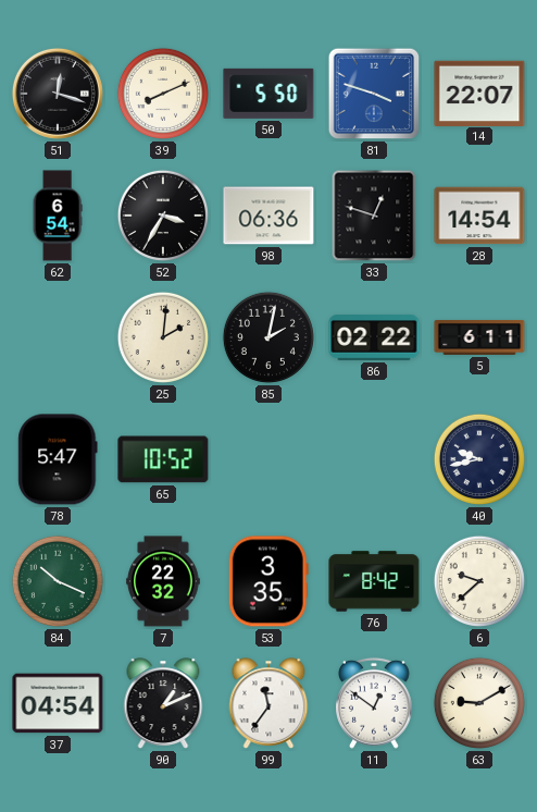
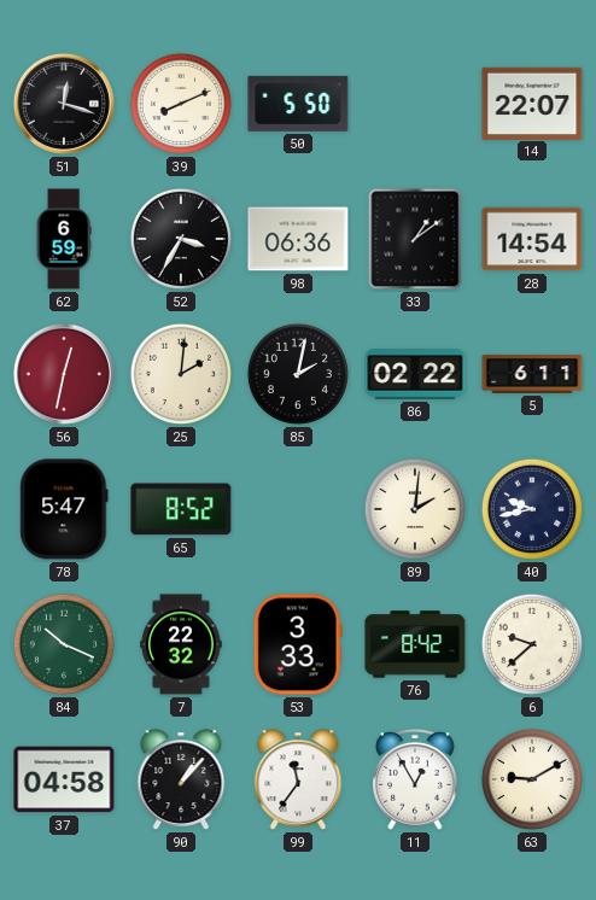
81: 3:48 -> none
62: 6:54 -> 6:59
33: 12:48 -> 1:09
56: none -> 12:32
65: 10:52 -> 8:52
89: none -> 2:01
53: 3:35 -> 3:33
37: 04:54 -> 04:58
90: 1:11 -> 1:07
11: 12:51 -> 12:55
